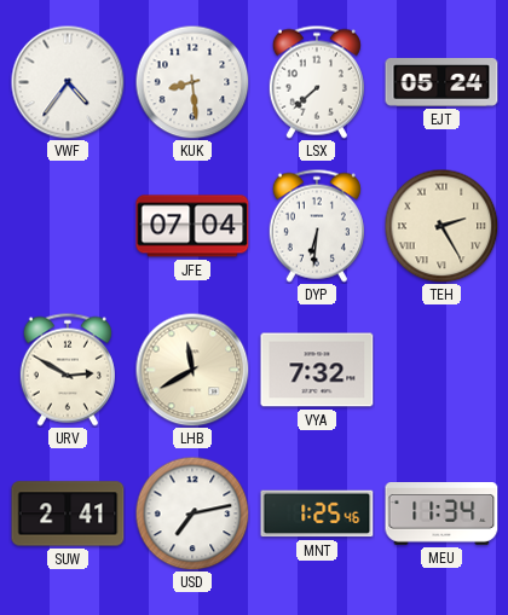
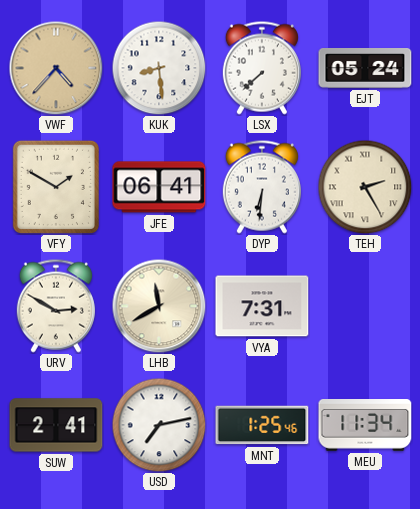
VWF: 4:36 -> 4:37
VWF dial: white -> champagne
VFY: none -> 1:50
JFE: 07:04 -> 06:41
VYA: 7:32 -> 7:31
